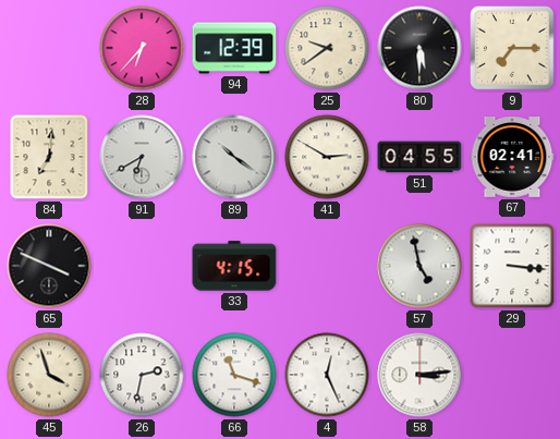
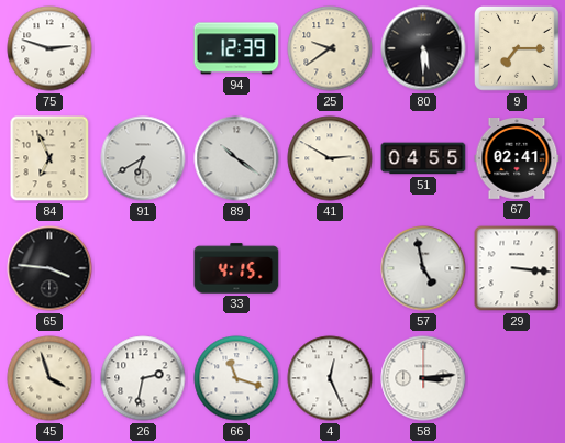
75: none -> 2:48
28: 6:37 -> none
84: 7:01 -> 6:56
65: 3:49 -> 3:46
